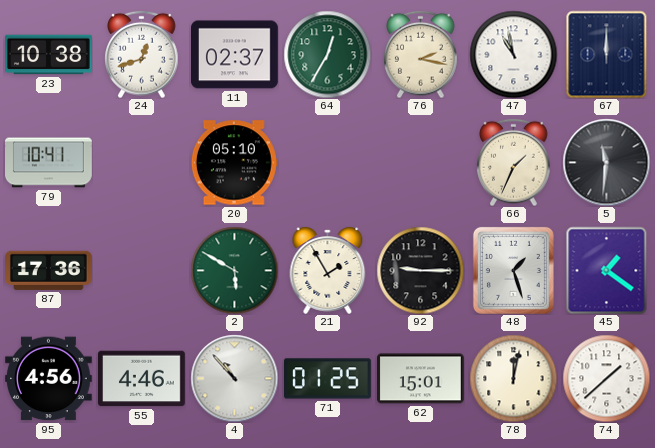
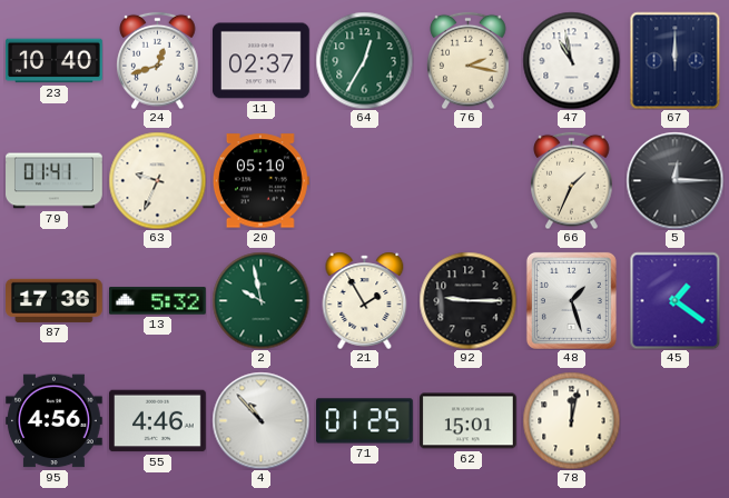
23: 10:38 -> 10:40
79: 10:41 -> 01:41
63: none -> 9:34
5: 11:31 -> 12:15
13: none -> 5:32
2: 5:50 -> 9:58
74: 1:38 -> none
